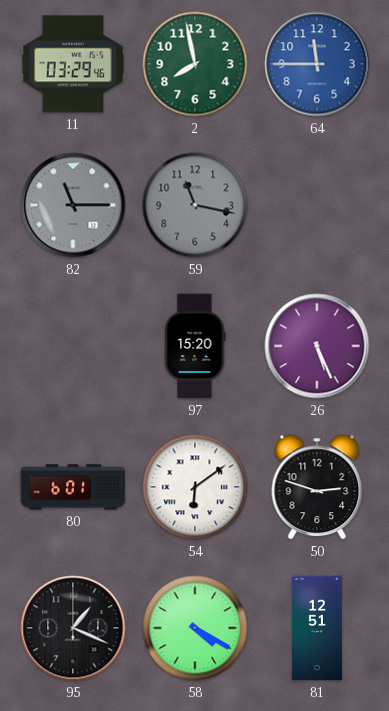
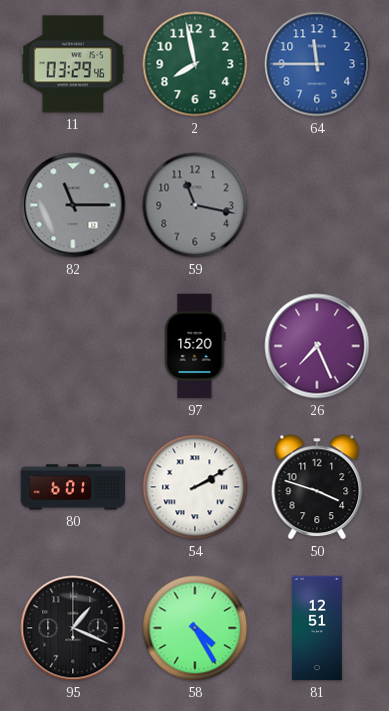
26: 5:26 -> 7:26
54: 6:09 -> 2:10
50: 2:48 -> 3:48
58: 4:20 -> 4:25
